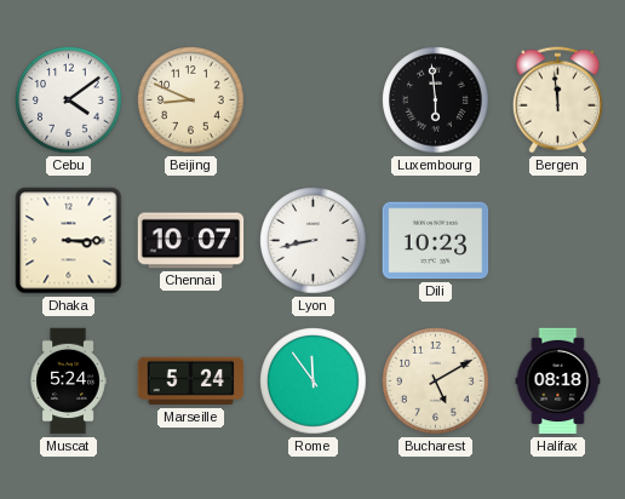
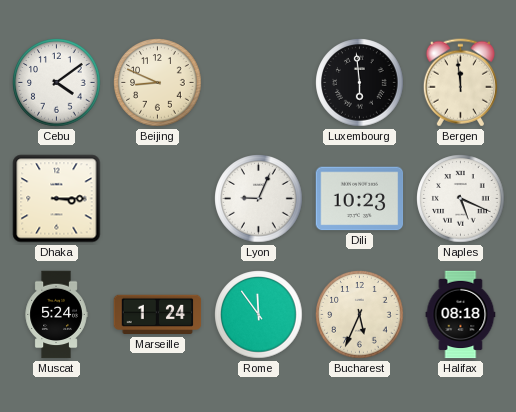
Chennai: 10:07 -> none
Lyon: 8:43 -> 9:04
Naples: none -> 5:19
Marseille: 5:24 -> 1:24
Bucharest: 5:10 -> 5:34
